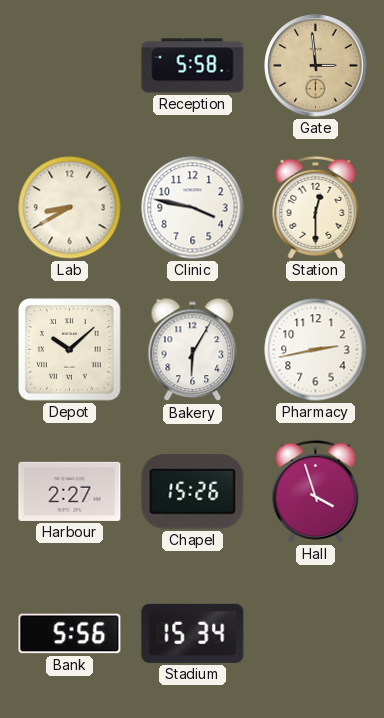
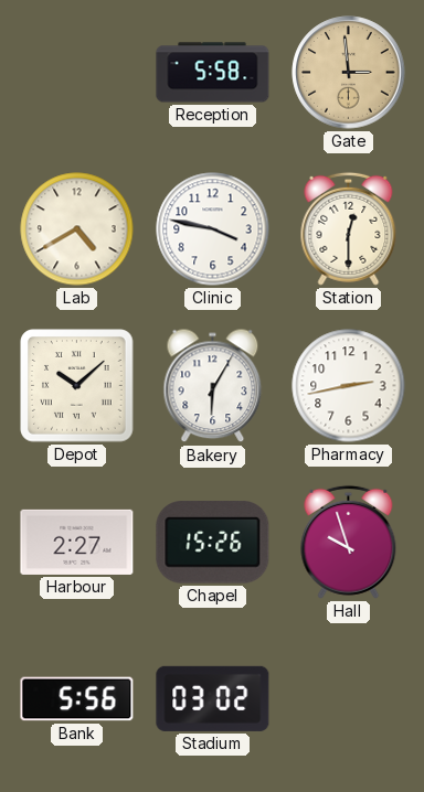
Lab: 8:40 -> 4:40
Hall: 3:57 -> 9:57
Stadium: 15:34 -> 03:02
